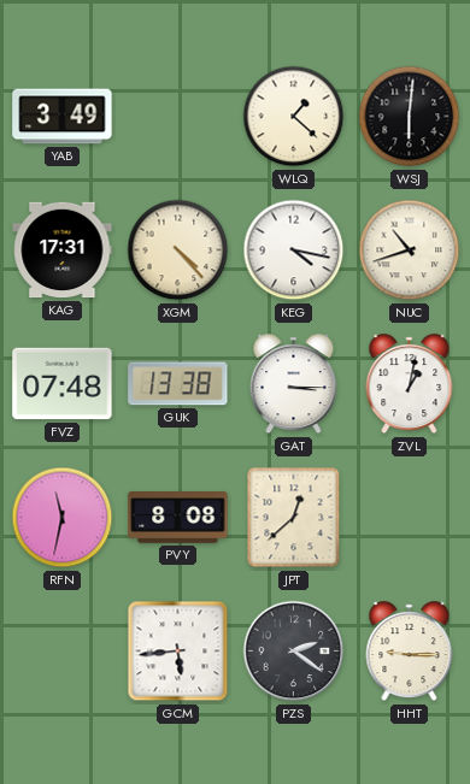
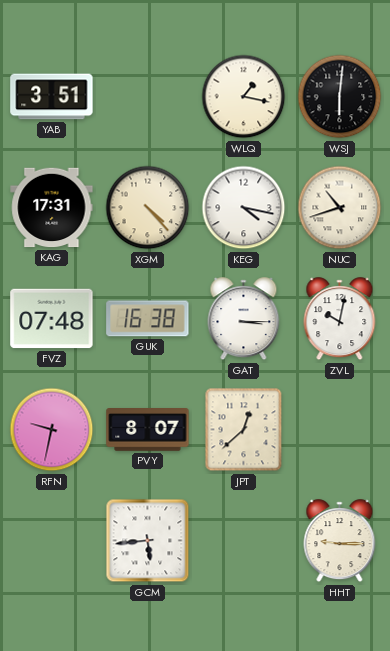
YAB: 3:49 -> 3:51
WLQ: 1:22 -> 1:17
GUK: 13:38 -> 16:38
ZVL: 1:02 -> 10:02
RFN: 11:32 -> 9:32
PVY: 8:08 -> 8:07
PZS: 2:21 -> none
